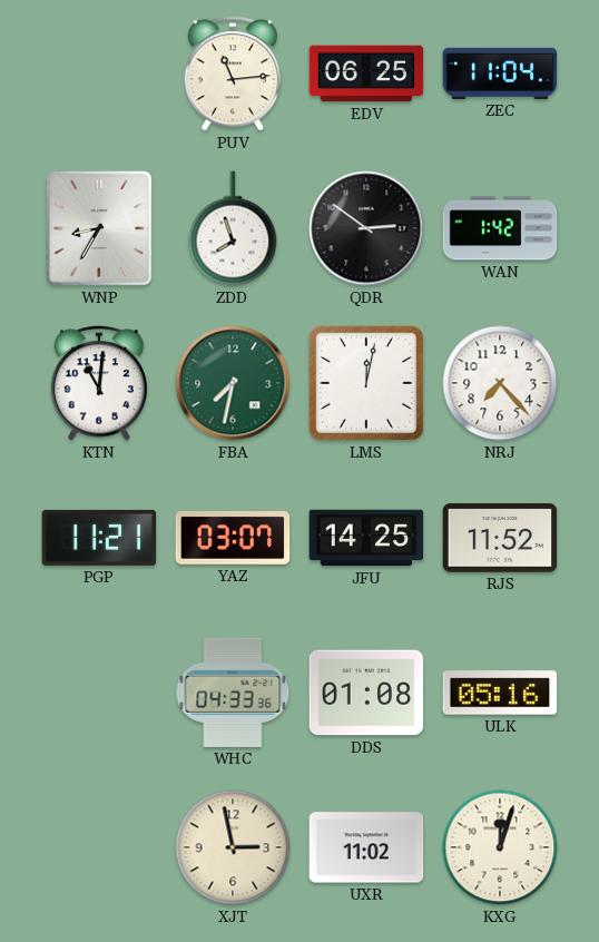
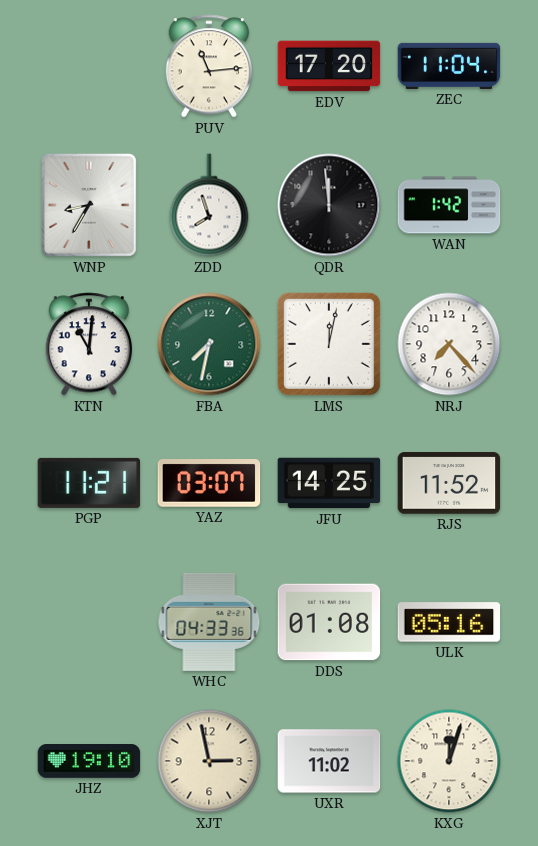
EDV: 06:25 -> 17:20
QDR: 2:51 -> 11:59
JHZ: none -> 19:10
